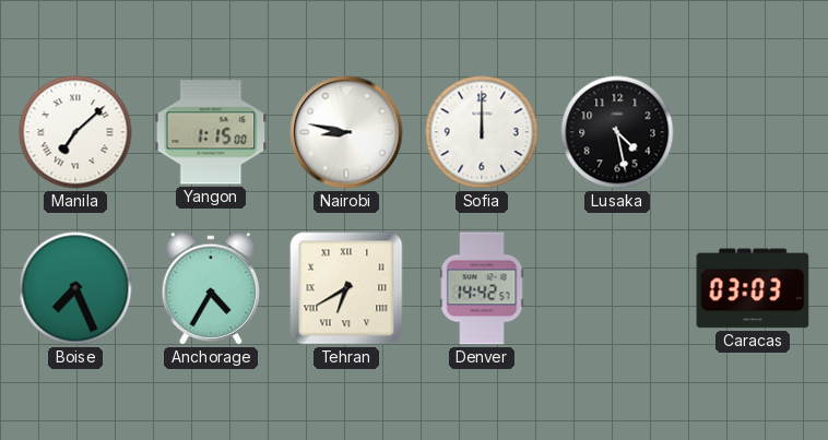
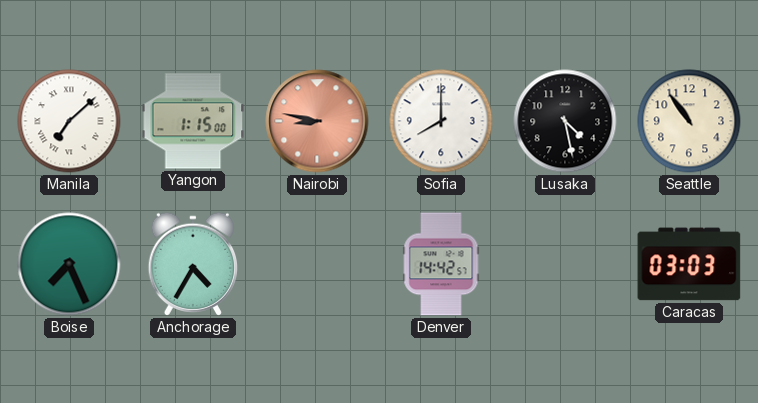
Nairobi dial: white -> salmon
Sofia: 12:00 -> 8:00
Seattle: none -> 10:54
Tehran: 6:40 -> none
